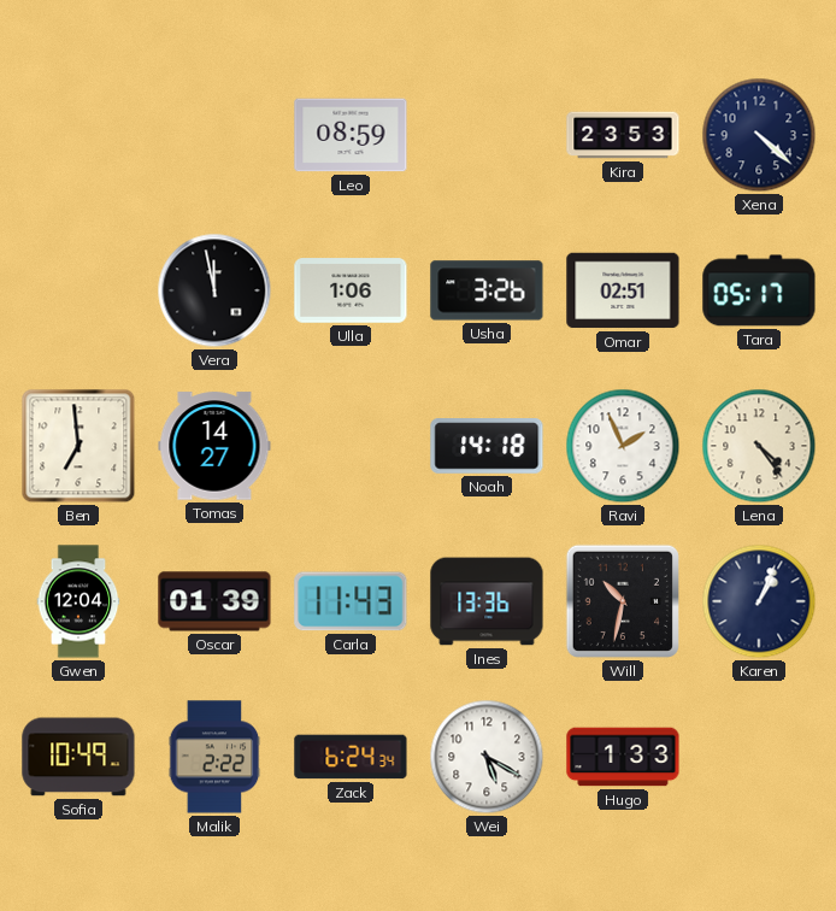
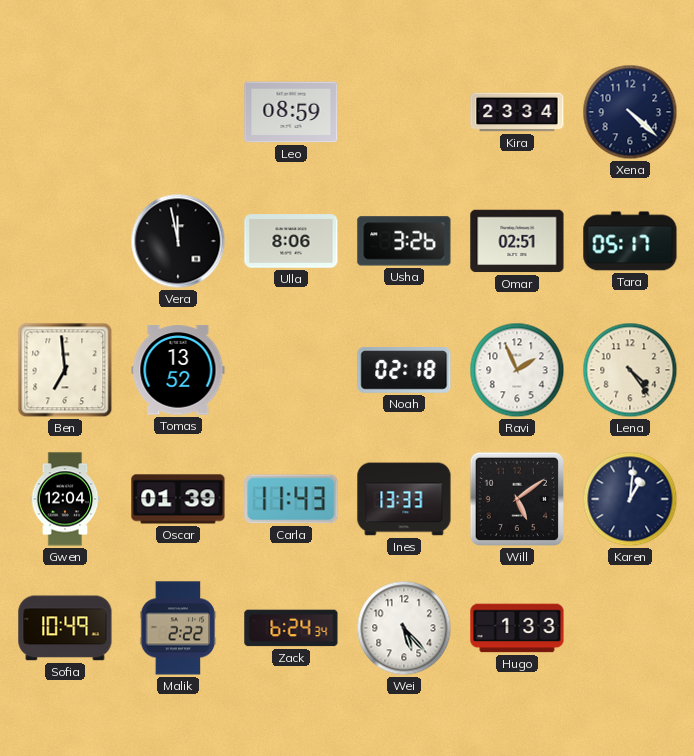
Kira: 23:53 -> 23:34
Ulla: 1:06 -> 8:06
Tomas: 14:27 -> 13:52
Noah: 14:18 -> 02:18
Ines: 13:36 -> 13:33
Will: 10:32 -> 5:09
Karen: 1:04 -> 1:01
Wei: 5:20 -> 5:23
